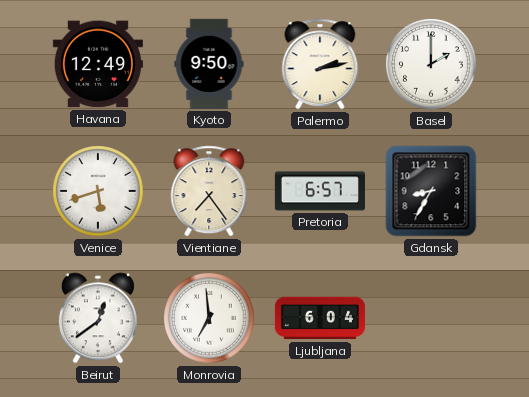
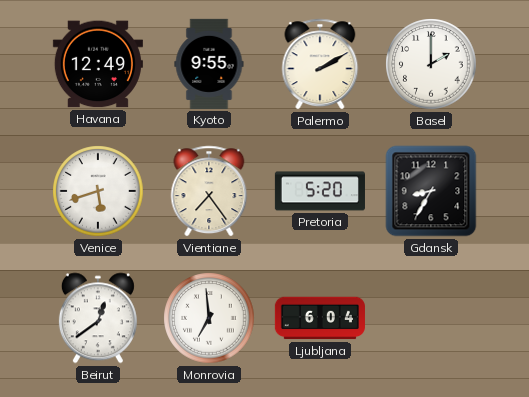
Kyoto: 9:50 -> 9:55
Palermo: 2:13 -> 2:10
Pretoria: 6:57 -> 5:20
